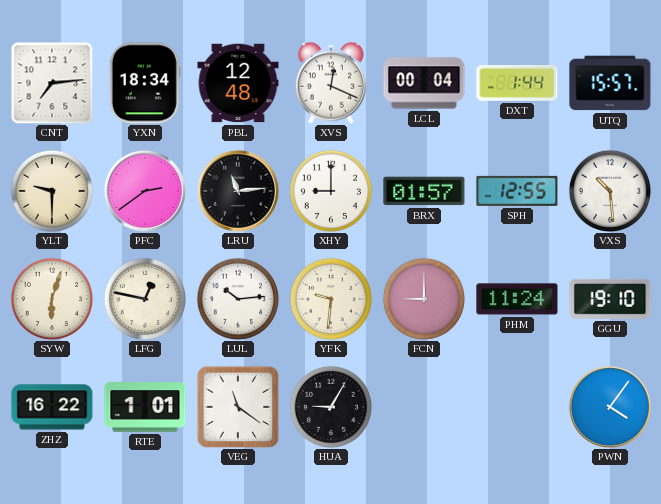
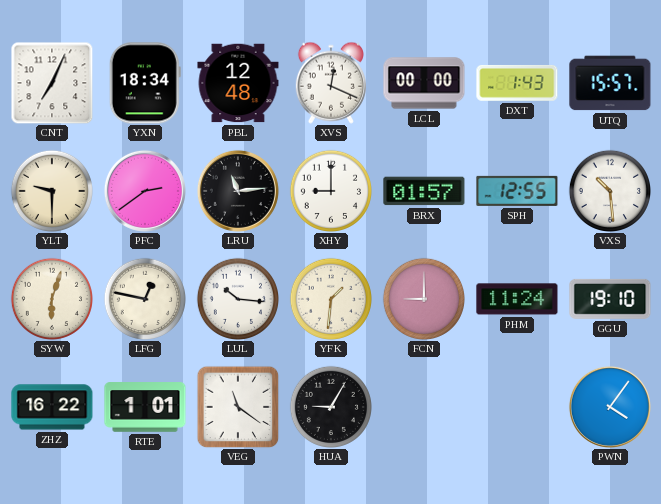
CNT: 7:14 -> 7:04
LCL: 00:04 -> 00:00
DXT: 1:44 -> 1:43
LUL: 10:14 -> 10:16
YFK: 9:31 -> 1:31
